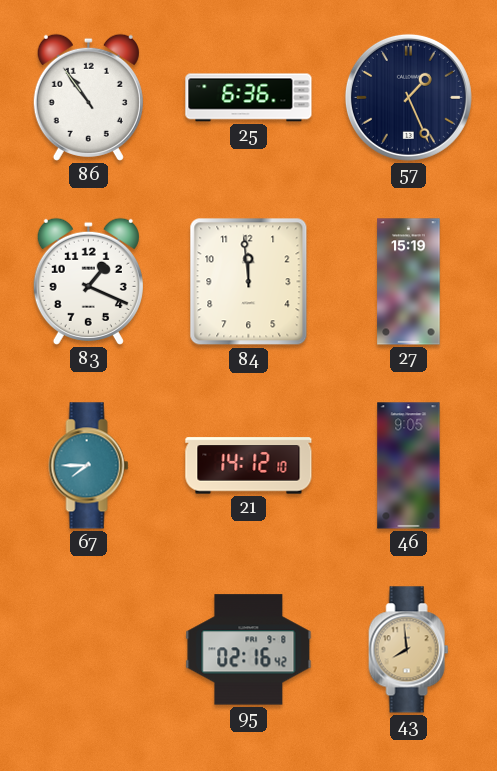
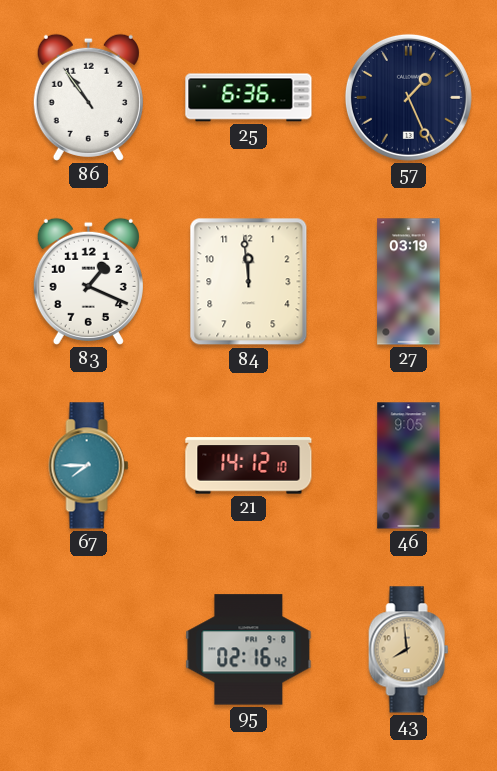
27: 15:19 -> 03:19
